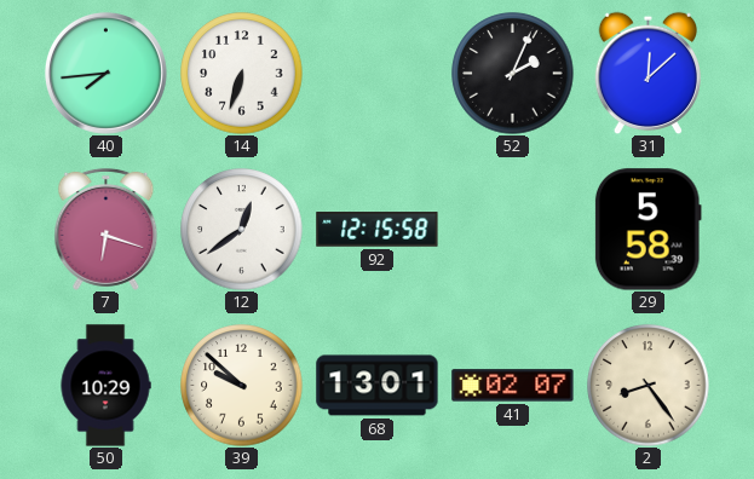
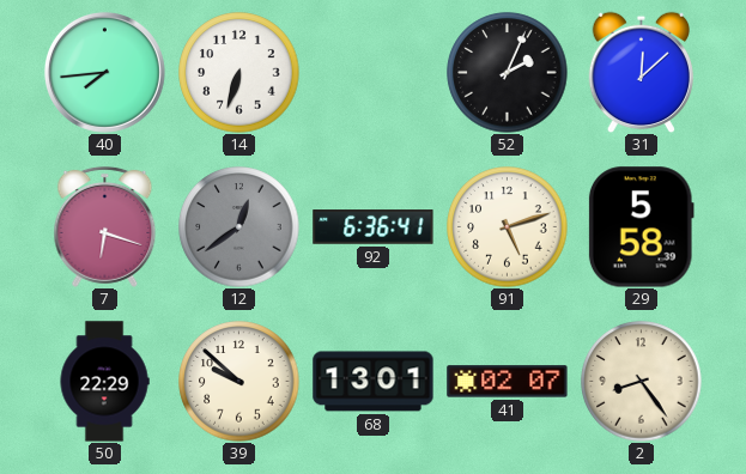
12 dial: white -> grey
92: 12:15 -> 6:36
91: none -> 5:12
50: 10:29 -> 22:29
